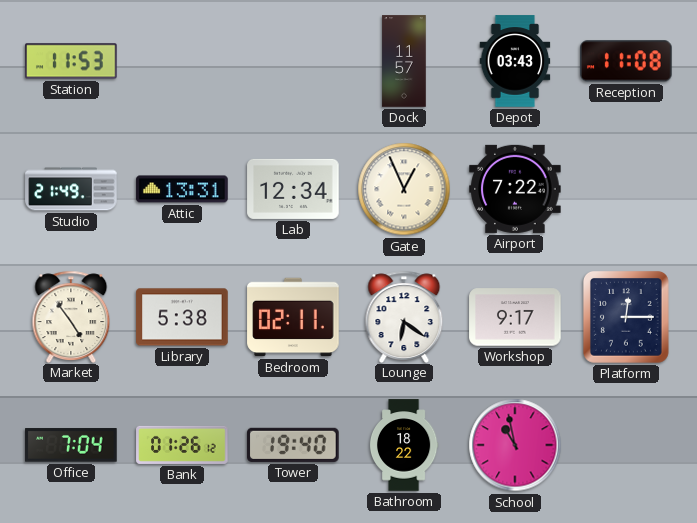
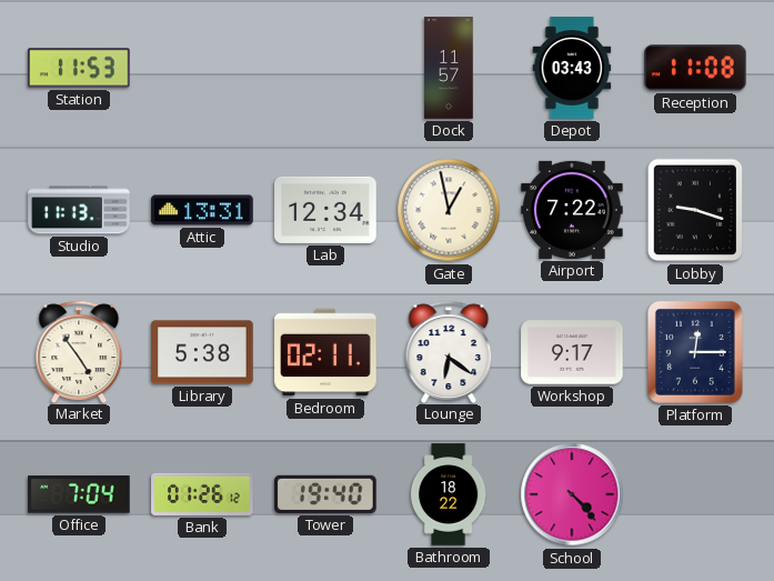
Studio: 21:49 -> 11:13
Gate: 12:56 -> 12:58
Lobby: none -> 9:18
School: 10:58 -> 4:23
